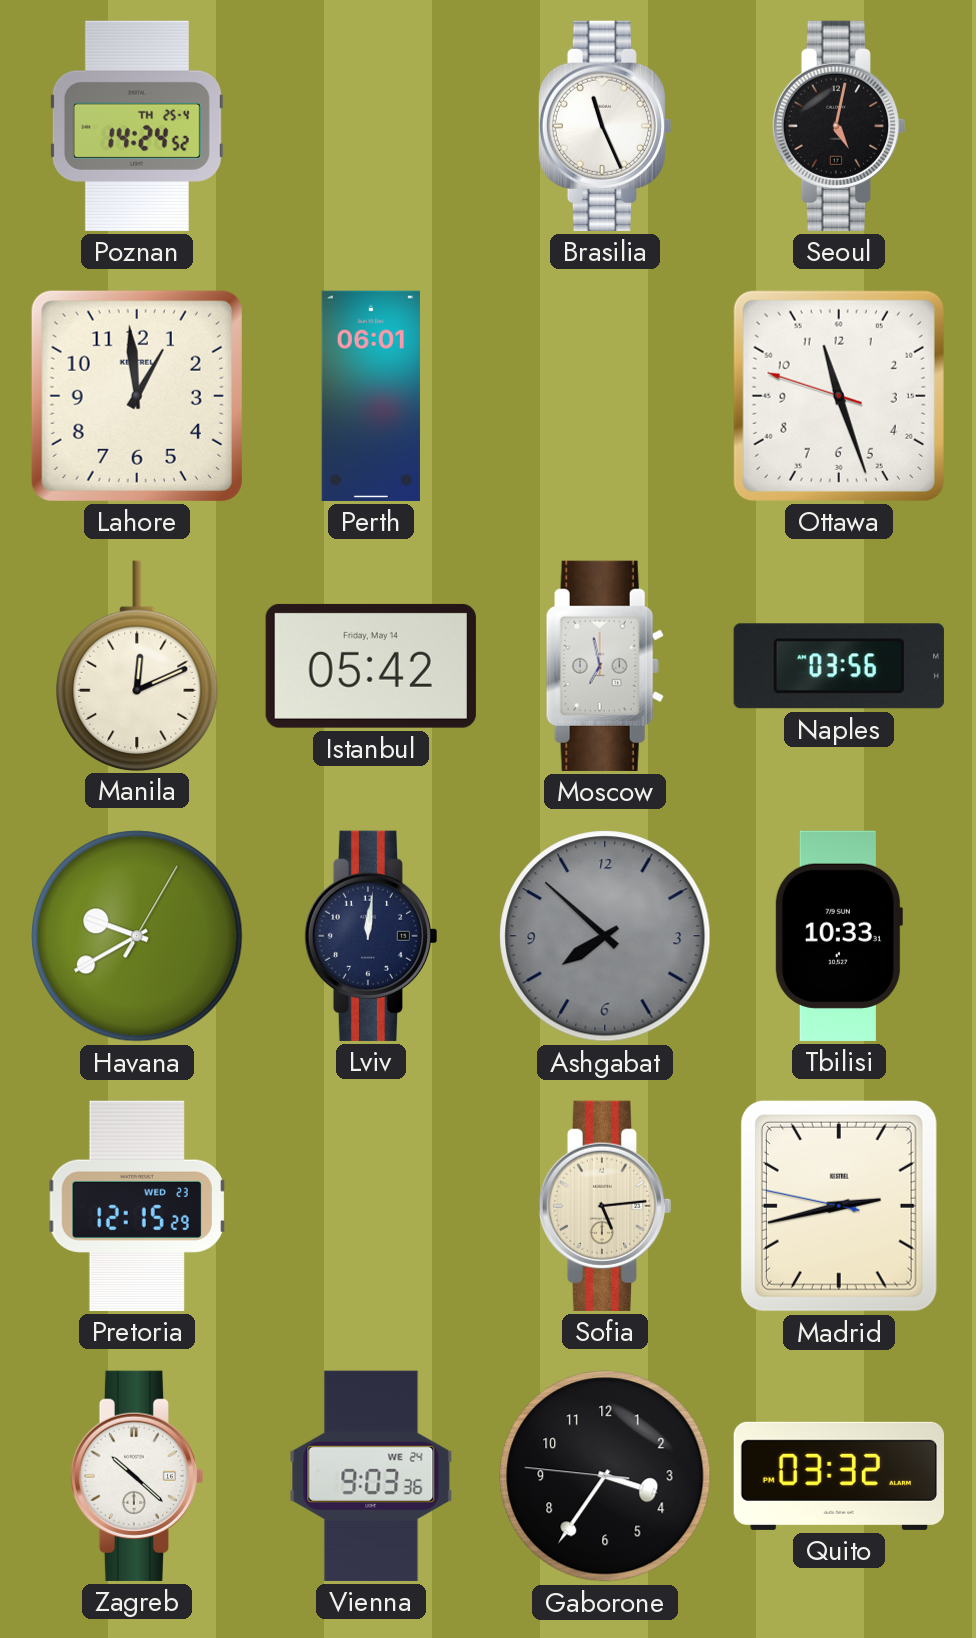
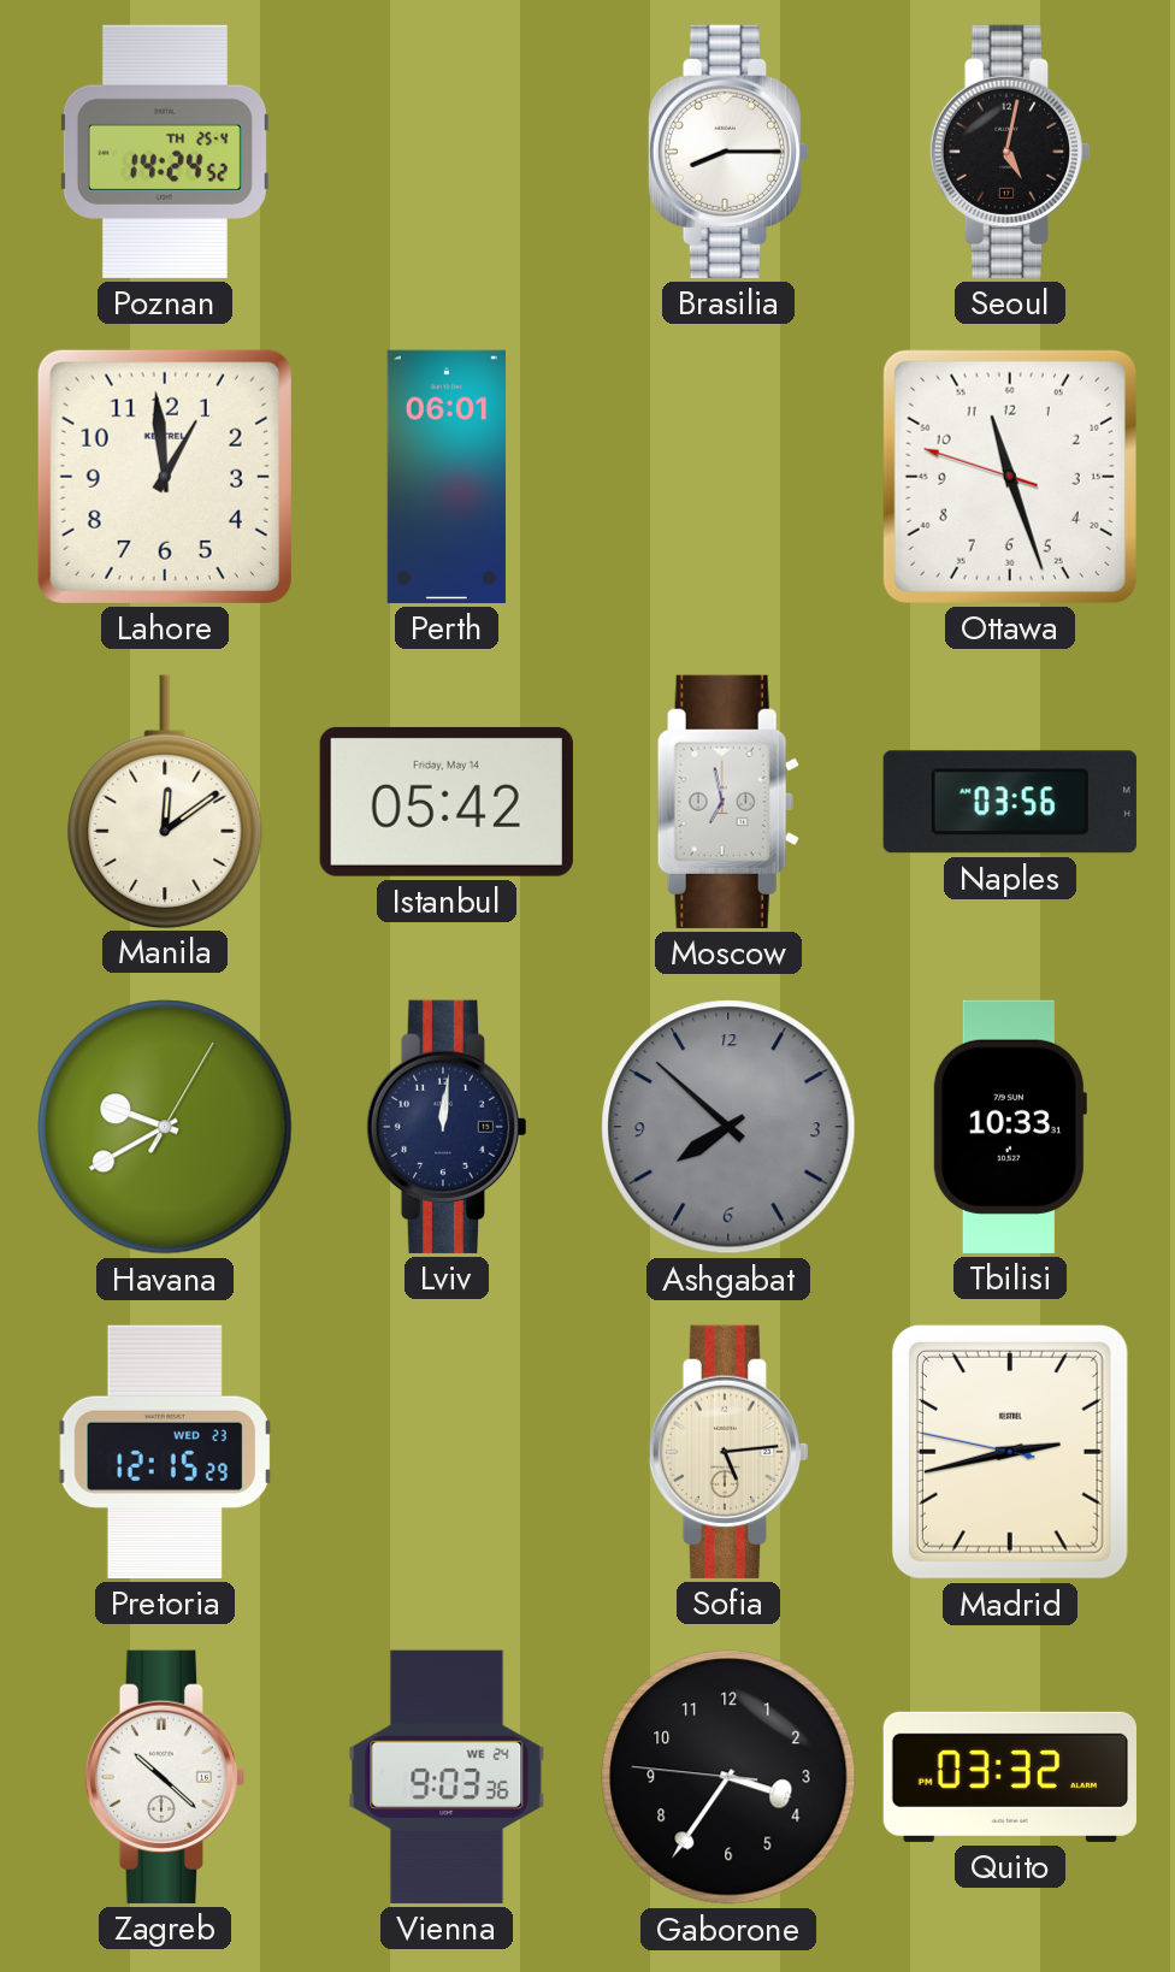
Brasilia: 11:26 -> 8:15
Manila: 12:11 -> 12:09
